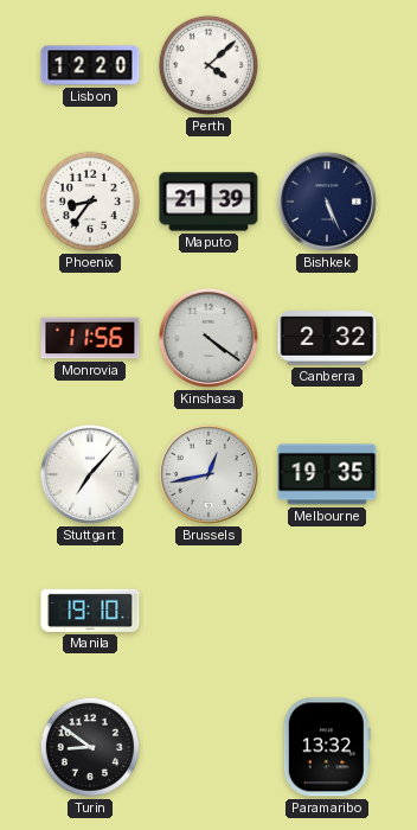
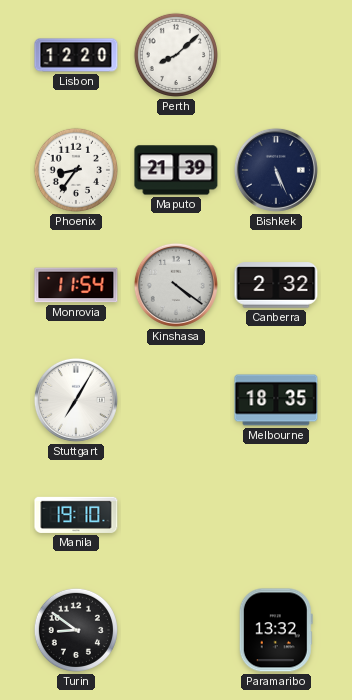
Perth: 4:08 -> 8:08
Monrovia: 11:56 -> 11:54
Stuttgart: 7:07 -> 7:05
Brussels: 12:43 -> none
Melbourne: 19:35 -> 18:35
